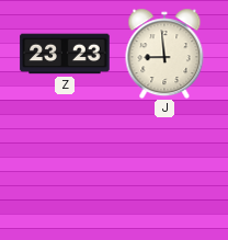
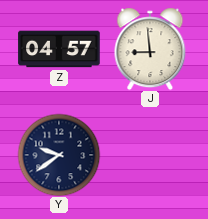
Z: 23:23 -> 04:57
Y: none -> 9:39
